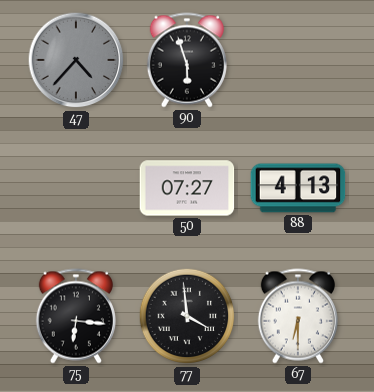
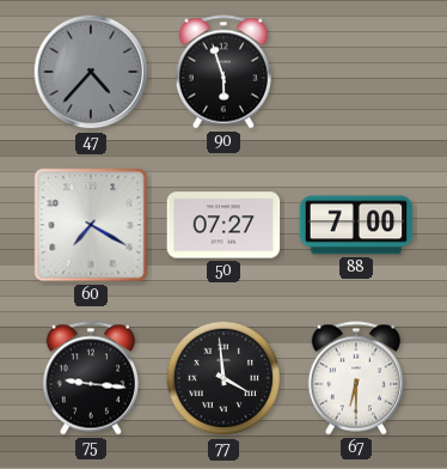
60: none -> 7:20
88: 4:13 -> 7:00
75: 6:16 -> 9:16
